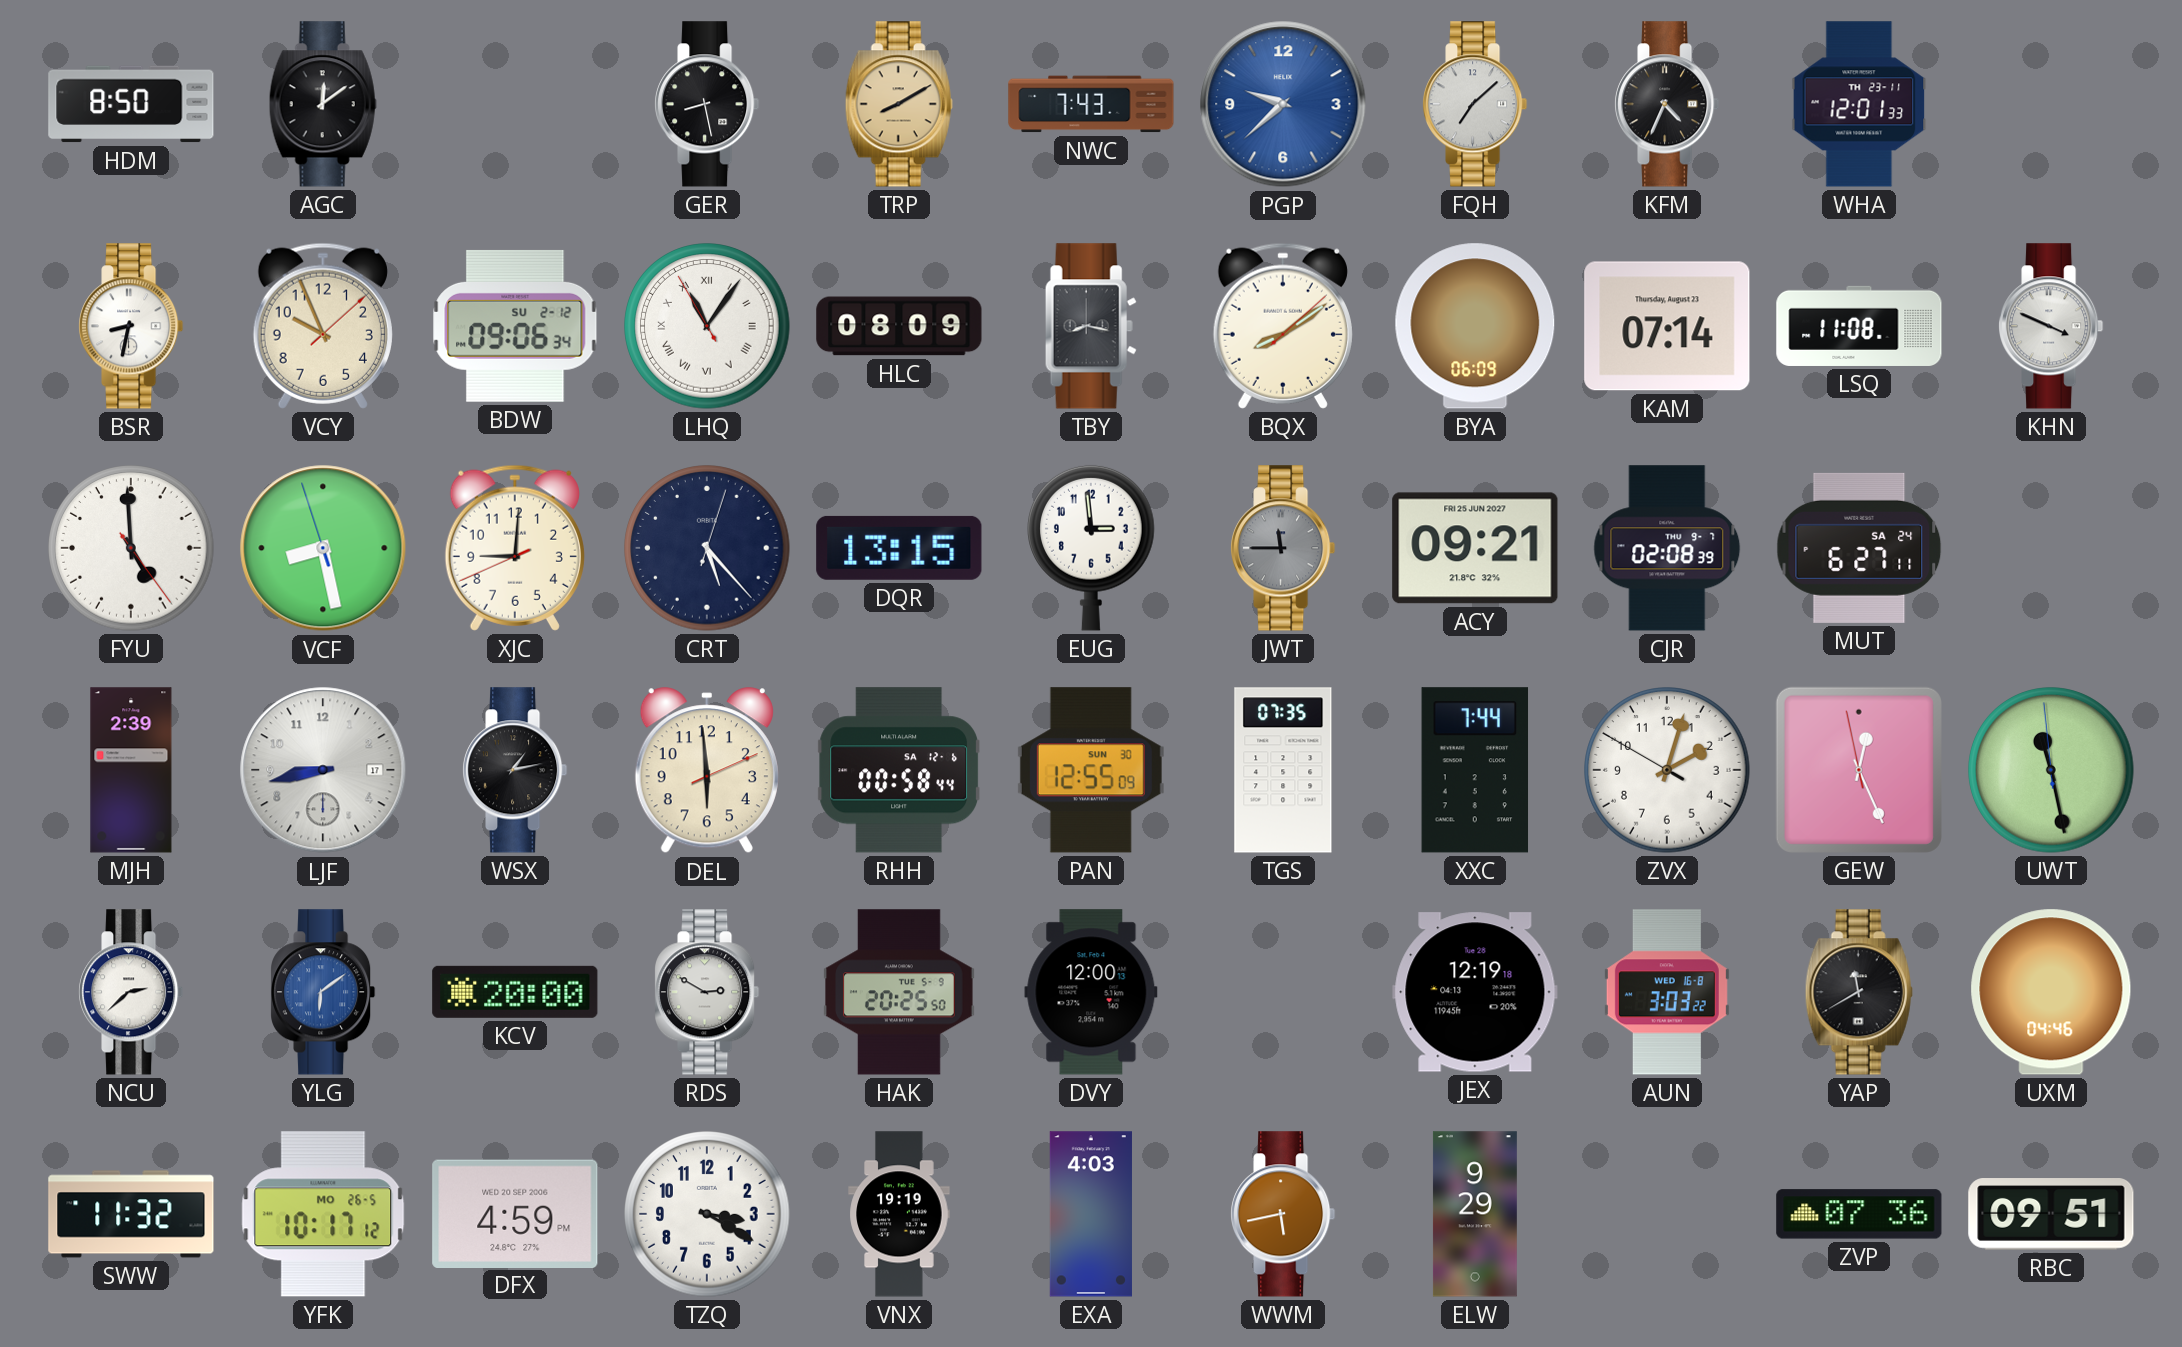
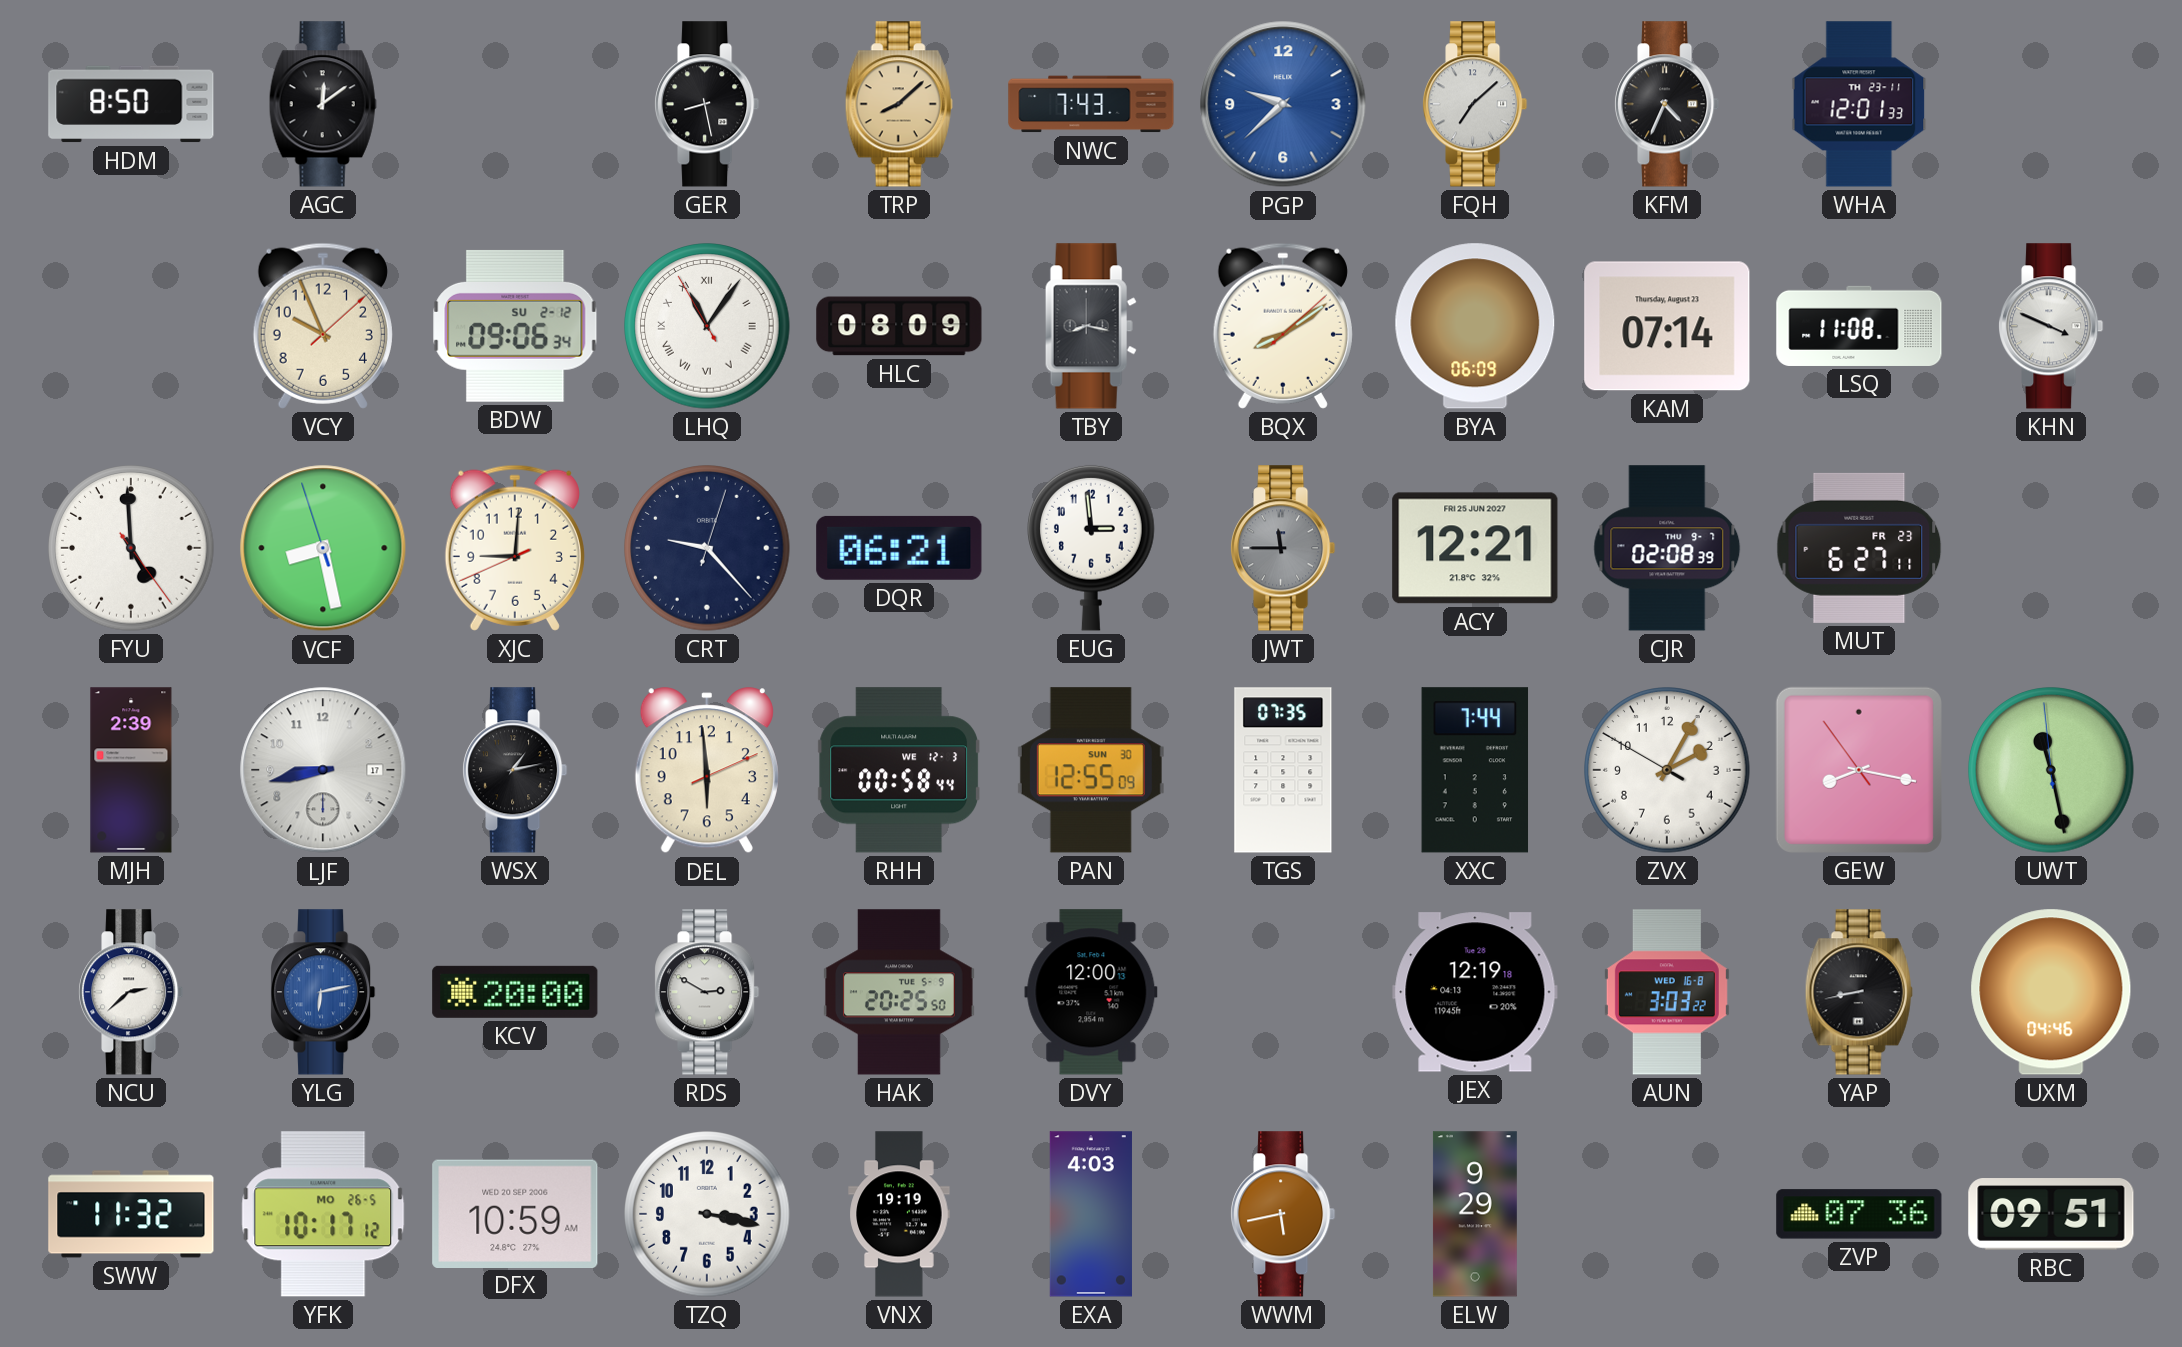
TRP: 8:10 -> 8:08
BSR: 8:32 -> none
CRT: 5:23 -> 9:23
DQR: 13:15 -> 06:21
ACY: 09:21 -> 12:21
MUT date: SA 24 -> FR 23
RHH date: SA 12-6 -> WE 12-3
ZVX: 2:02 -> 2:04
GEW: 12:25 -> 8:16
YLG: 6:09 -> 6:13
YAP: 11:40 -> 8:43
DFX: 4:59 -> 10:59
TZQ: 3:20 -> 3:17
